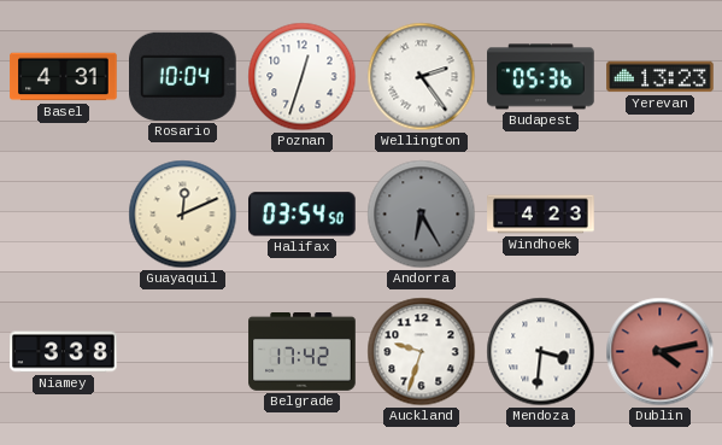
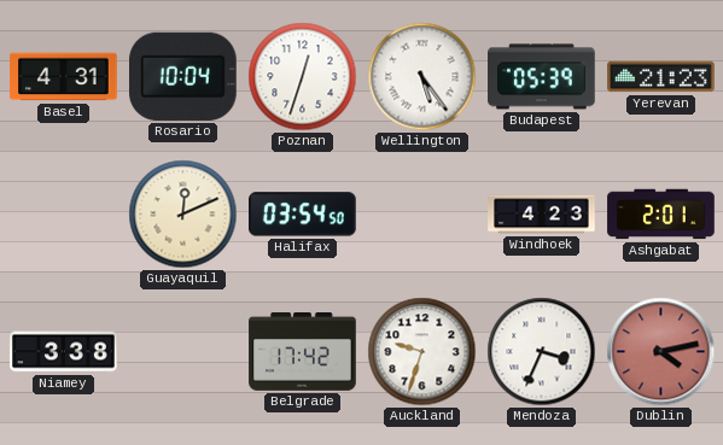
Wellington: 2:24 -> 5:24
Budapest: 05:36 -> 05:39
Yerevan: 13:23 -> 21:23
Andorra: 6:25 -> none
Ashgabat: none -> 2:01
Mendoza: 3:31 -> 3:34
